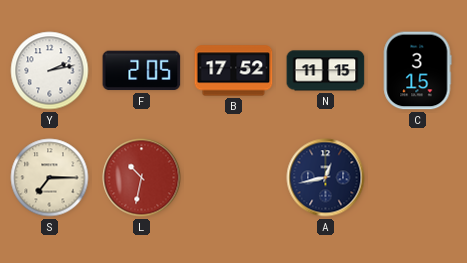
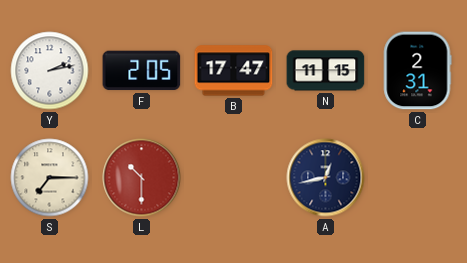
B: 17:52 -> 17:47
C: 3:15 -> 2:31
L: 10:32 -> 10:30
